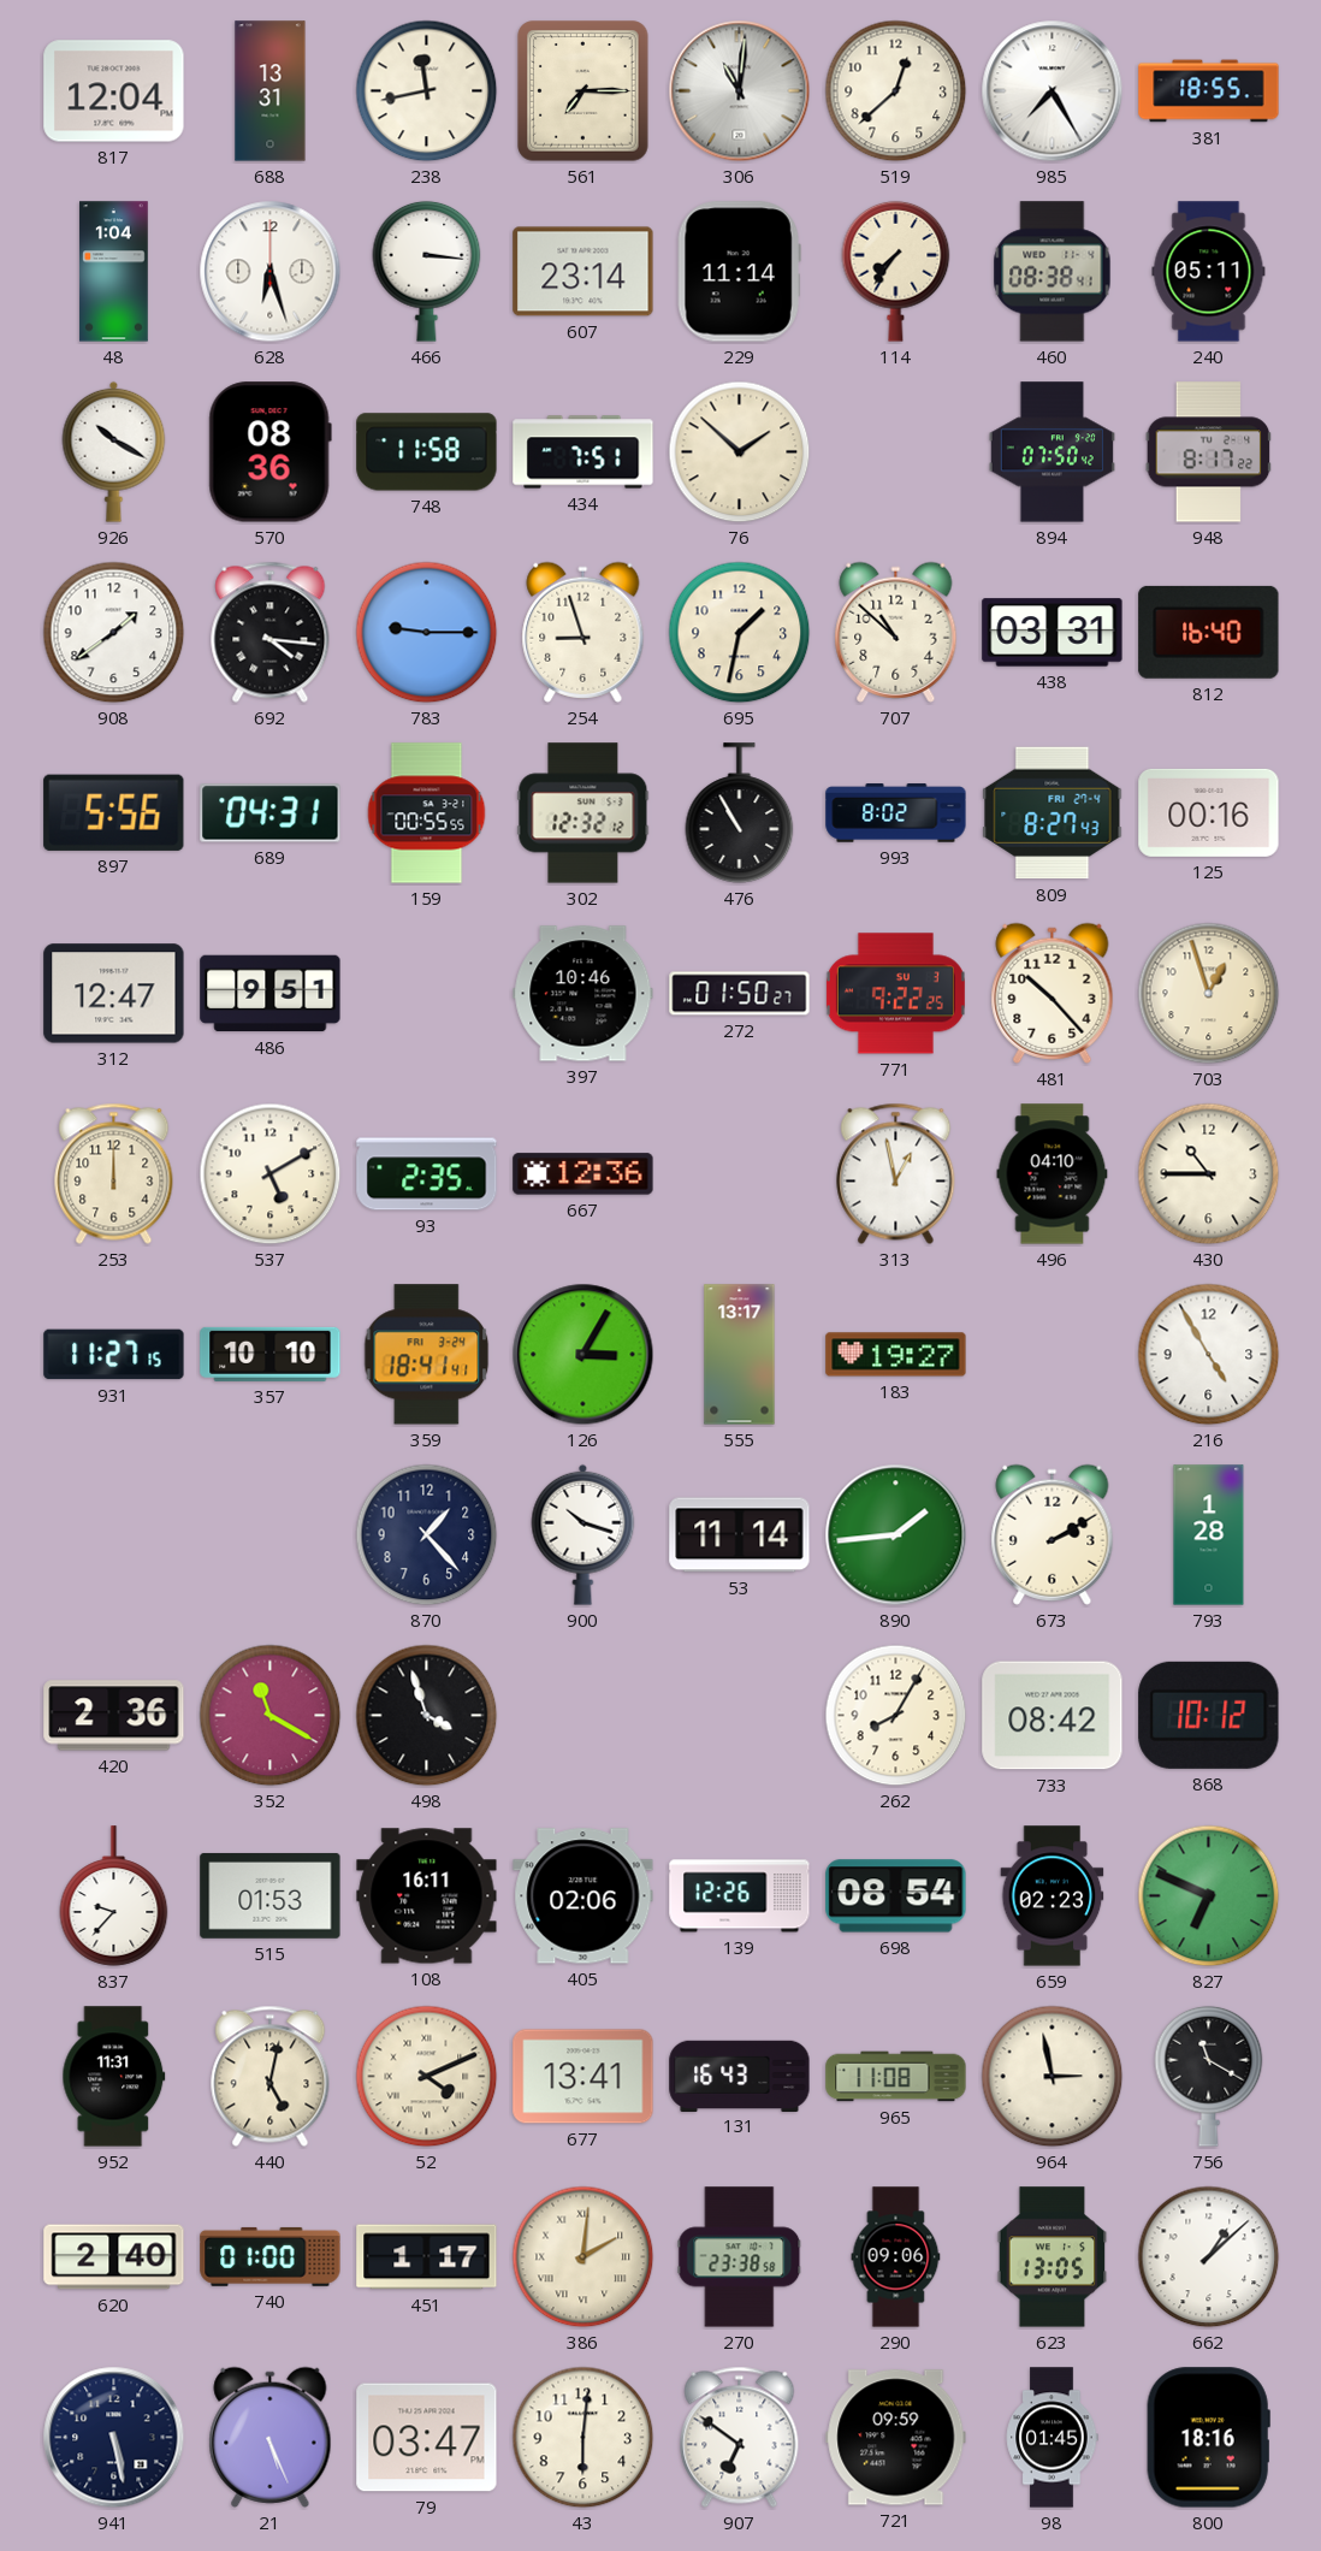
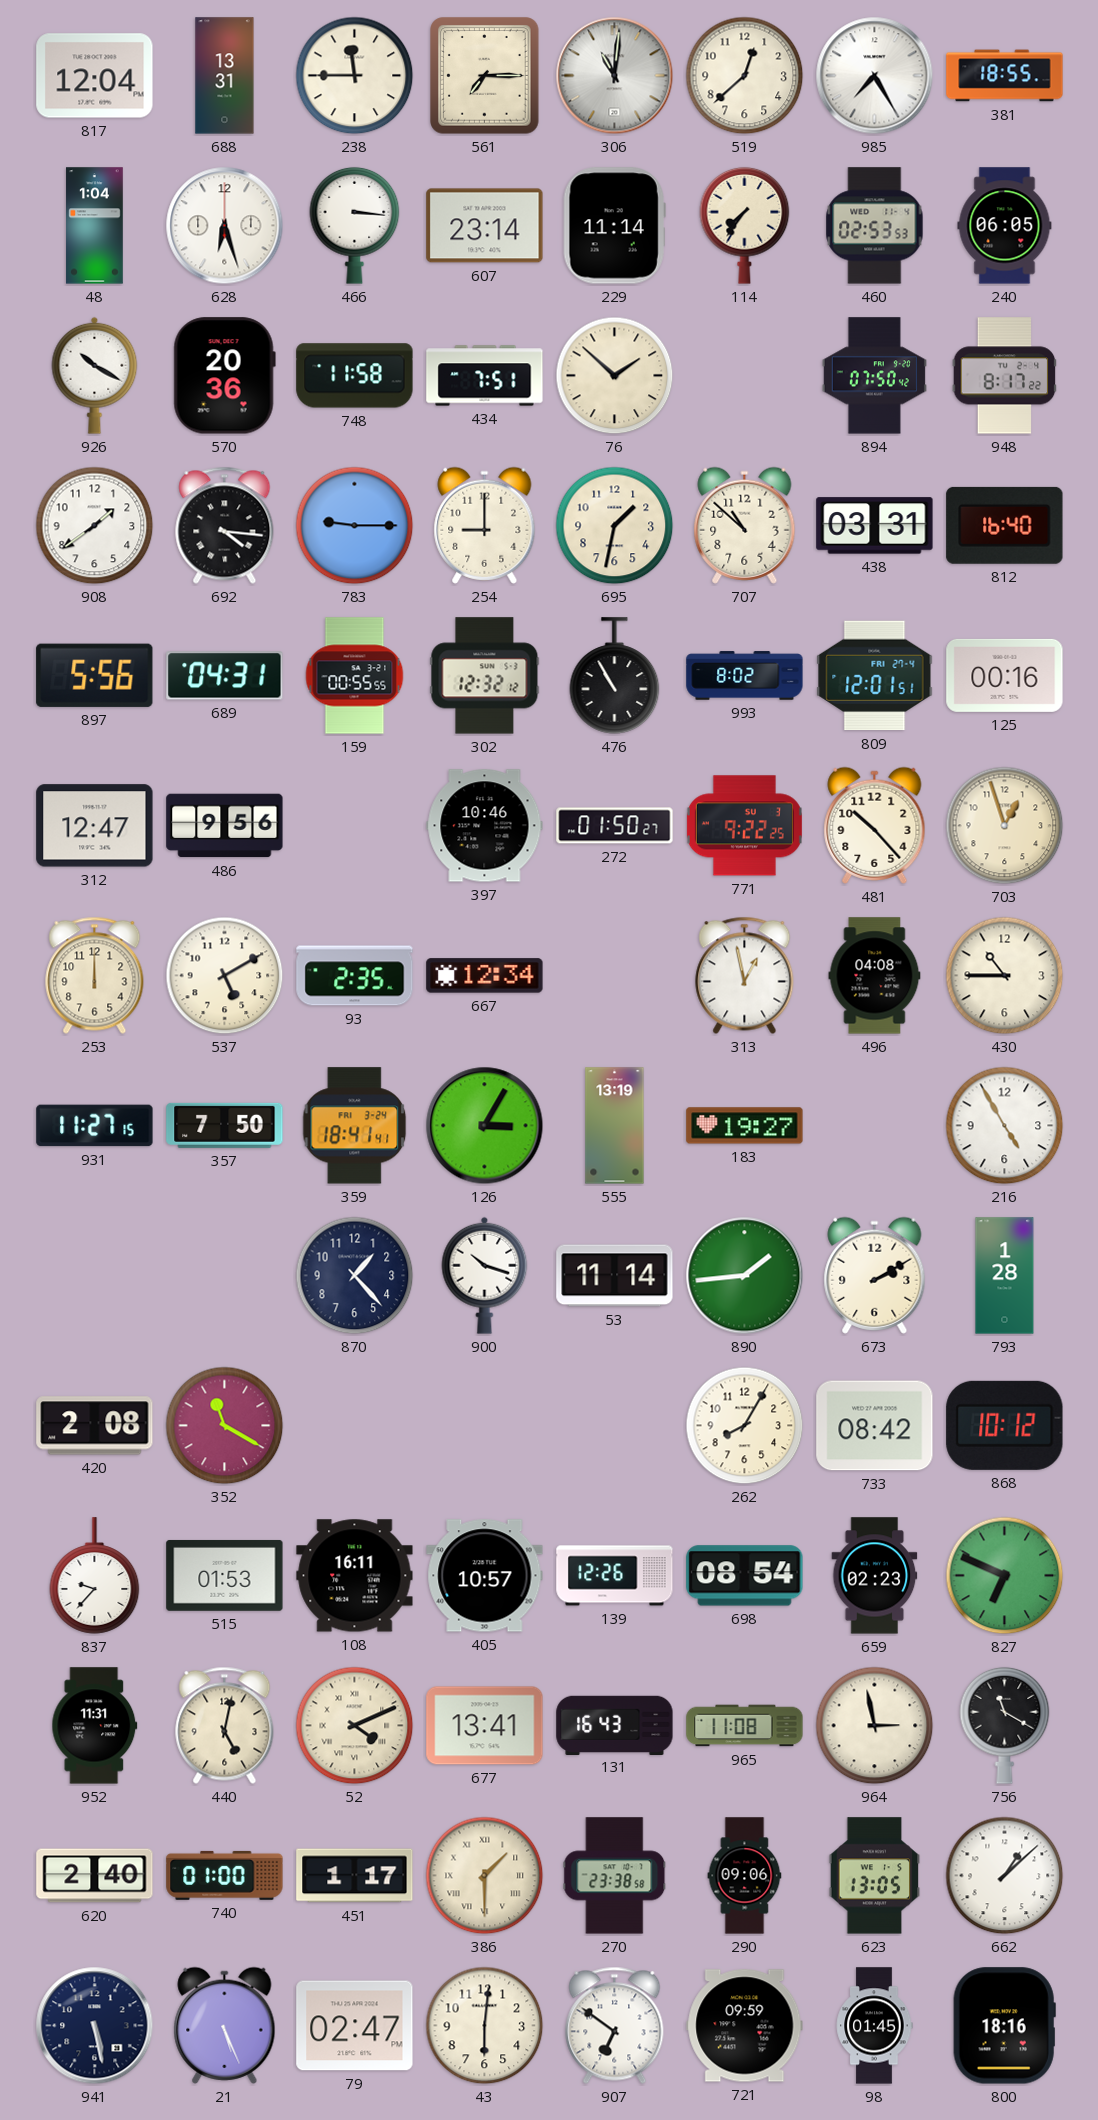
238: 11:43 -> 11:45
460: 08:38 -> 02:53
240: 05:11 -> 06:05
570: 08:36 -> 20:36
254: 8:57 -> 9:00
809: 8:27 -> 12:01
486: 9:51 -> 9:56
667: 12:36 -> 12:34
496: 04:10 -> 04:08
357: 10:10 -> 7:50
555: 13:17 -> 13:19
420: 2:36 -> 2:08
498: 3:57 -> none
405: 02:06 -> 10:57
386: 2:01 -> 1:30
79: 03:47 -> 02:47
